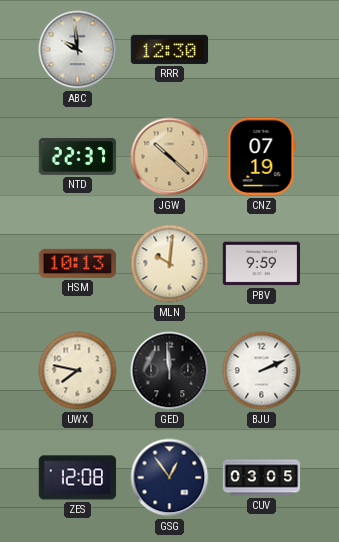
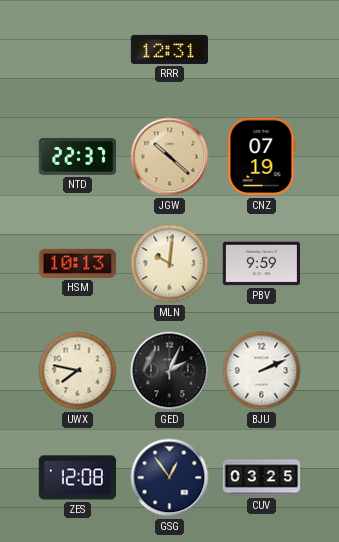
ABC: 9:59 -> none
RRR: 12:30 -> 12:31
GED: 11:59 -> 2:04
CUV: 03:05 -> 03:25
